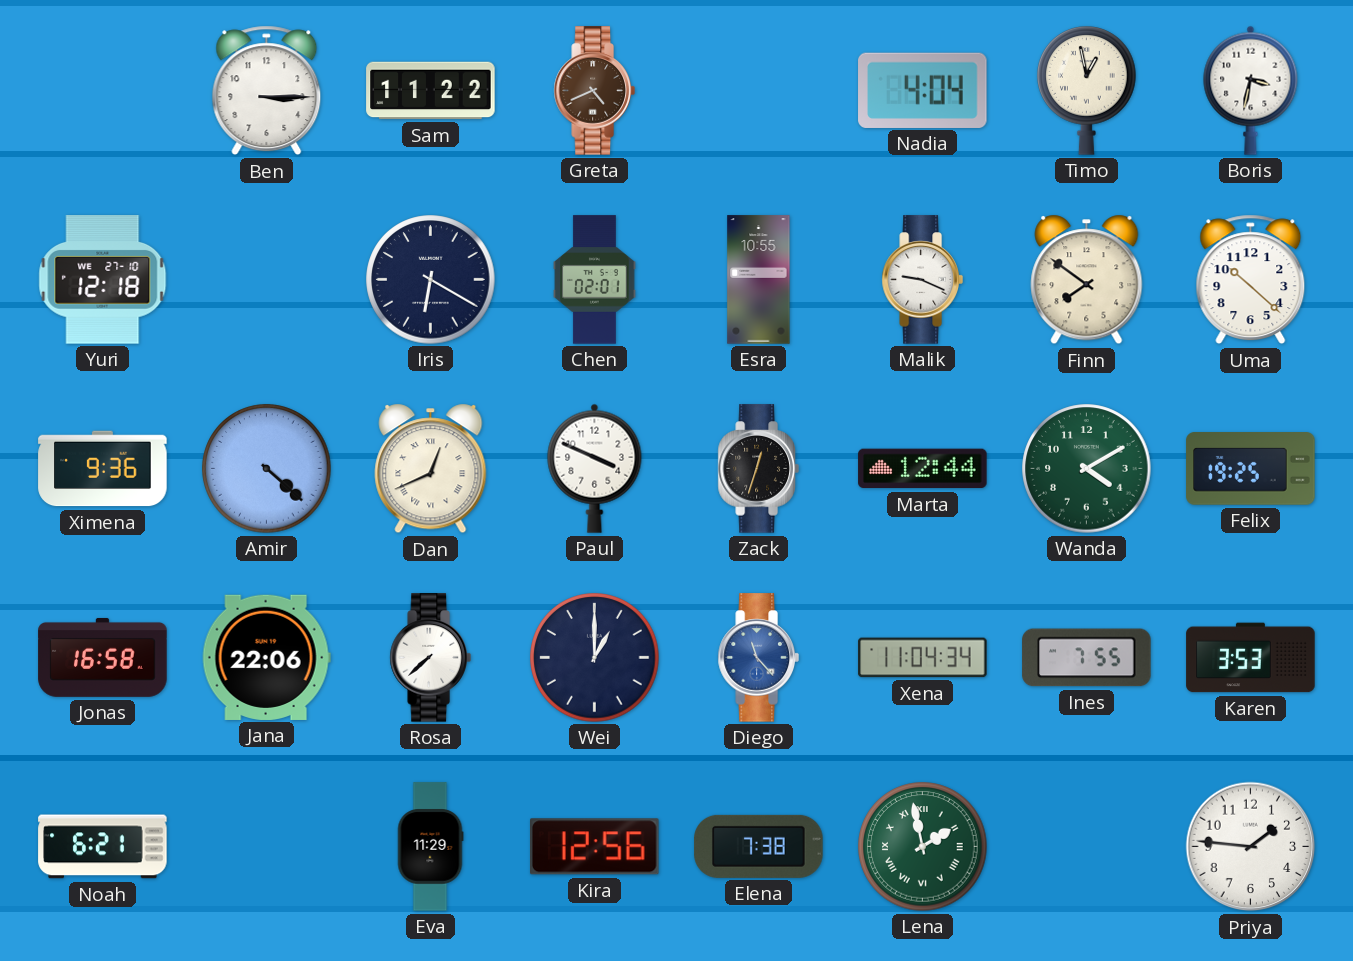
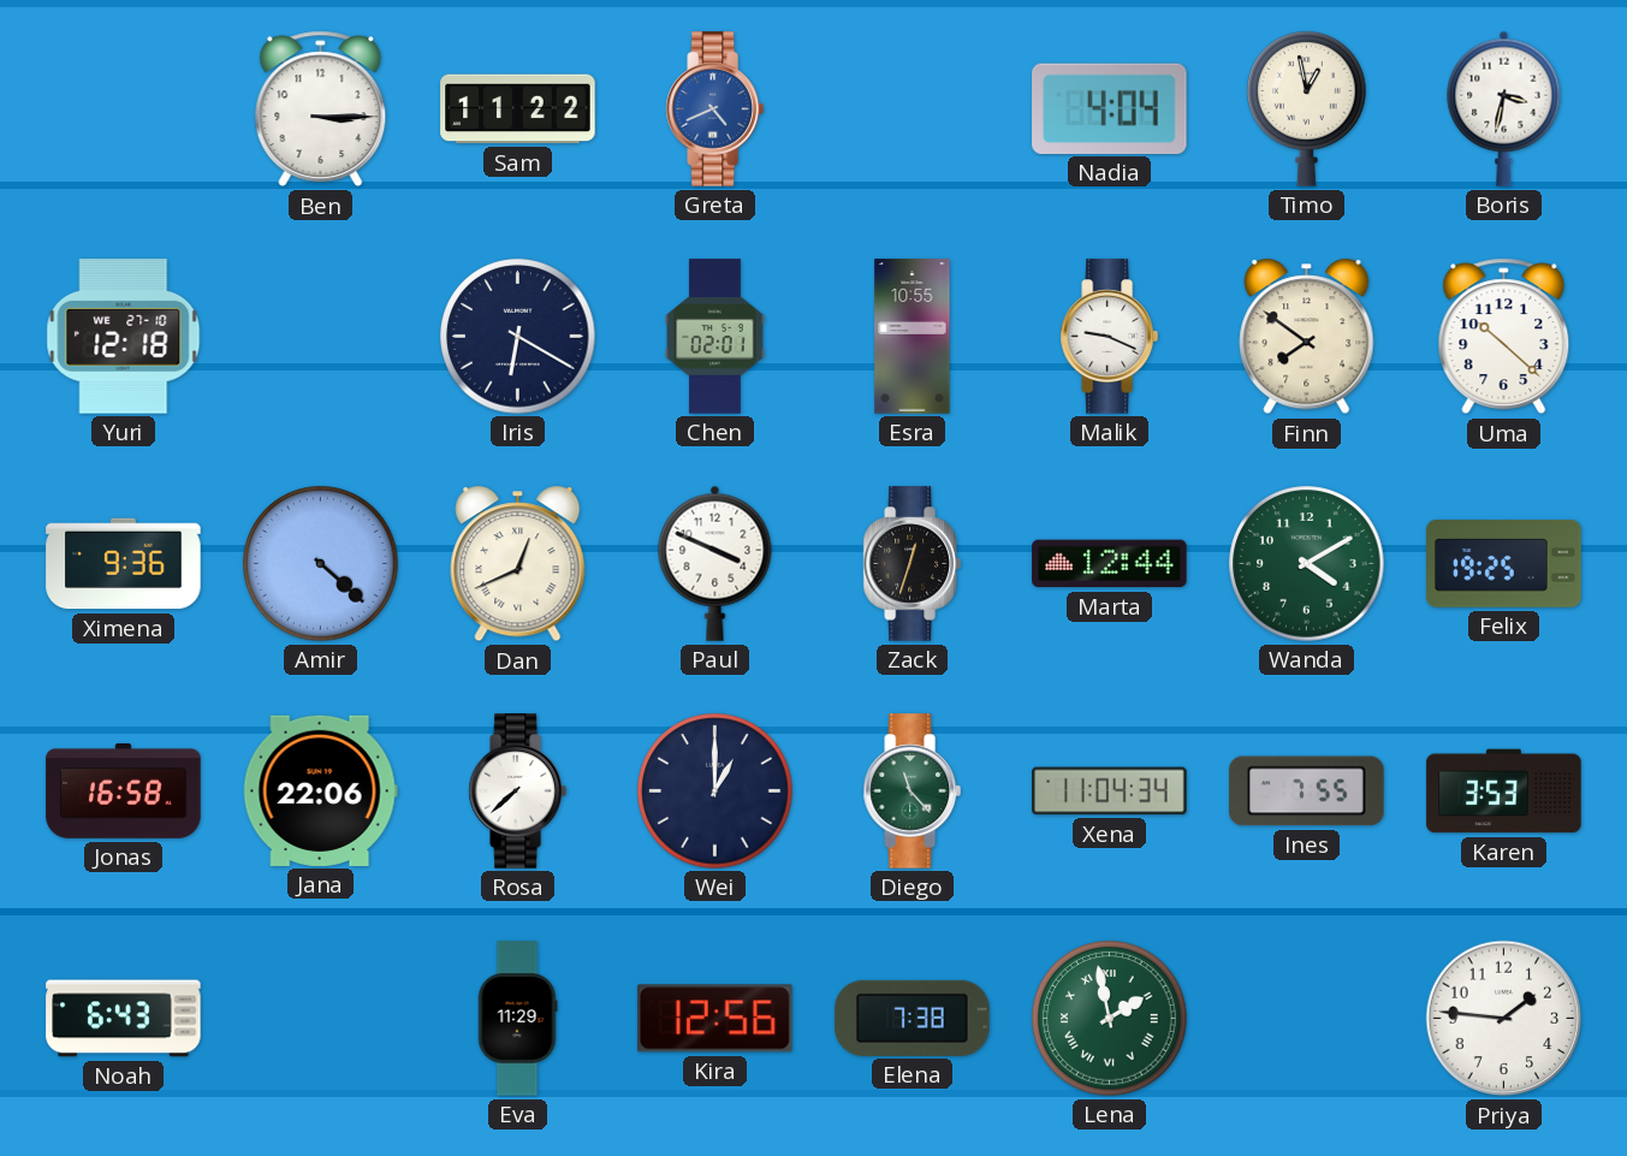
Greta dial: brown -> blue
Diego dial: blue -> green
Noah: 6:21 -> 6:43
